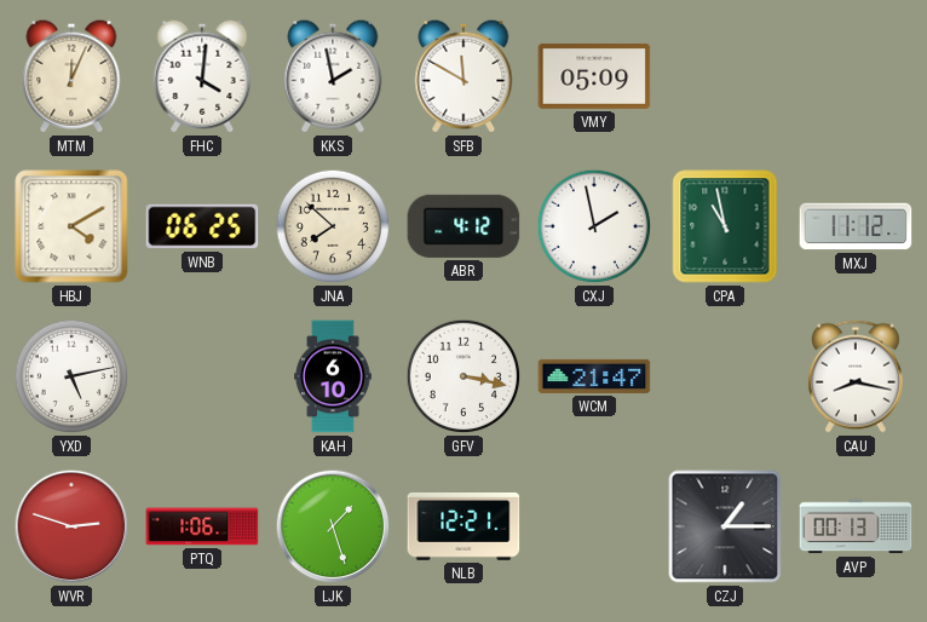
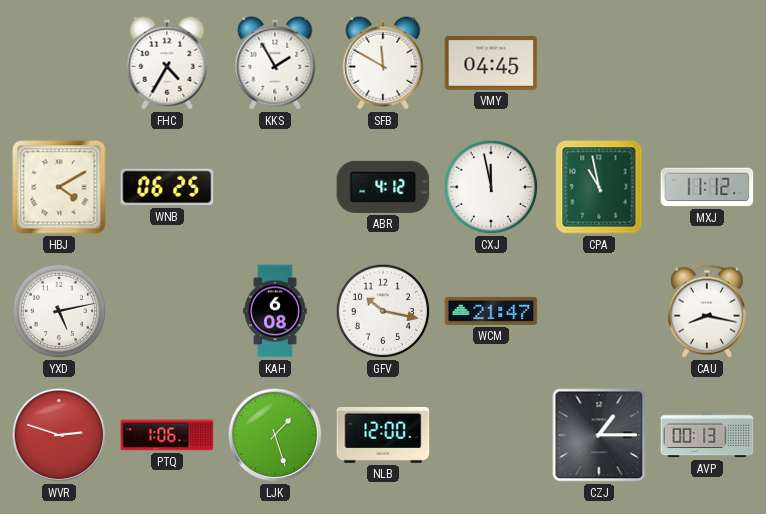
MTM: 12:04 -> none
FHC: 4:01 -> 4:35
KKS: 1:58 -> 1:55
VMY: 05:09 -> 04:45
JNA: 7:52 -> none
CXJ: 1:58 -> 11:58
KAH: 6:10 -> 6:08
GFV: 3:17 -> 10:17
NLB: 12:21 -> 12:00
